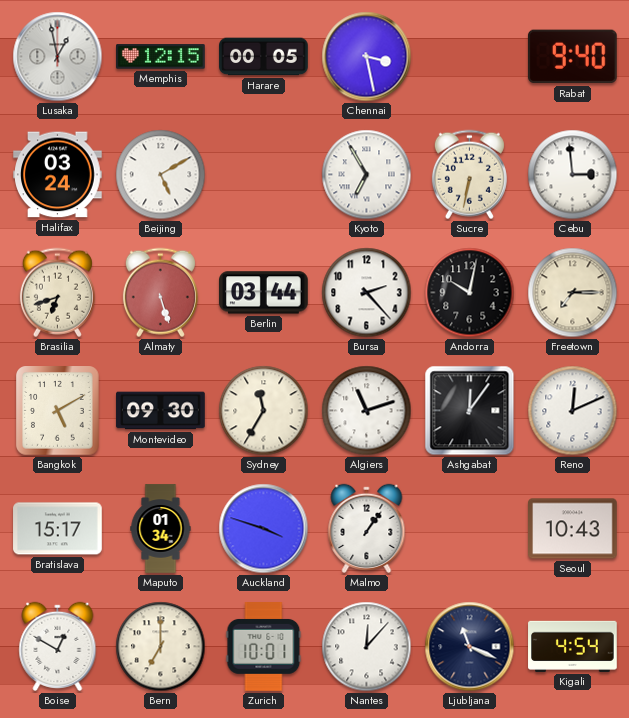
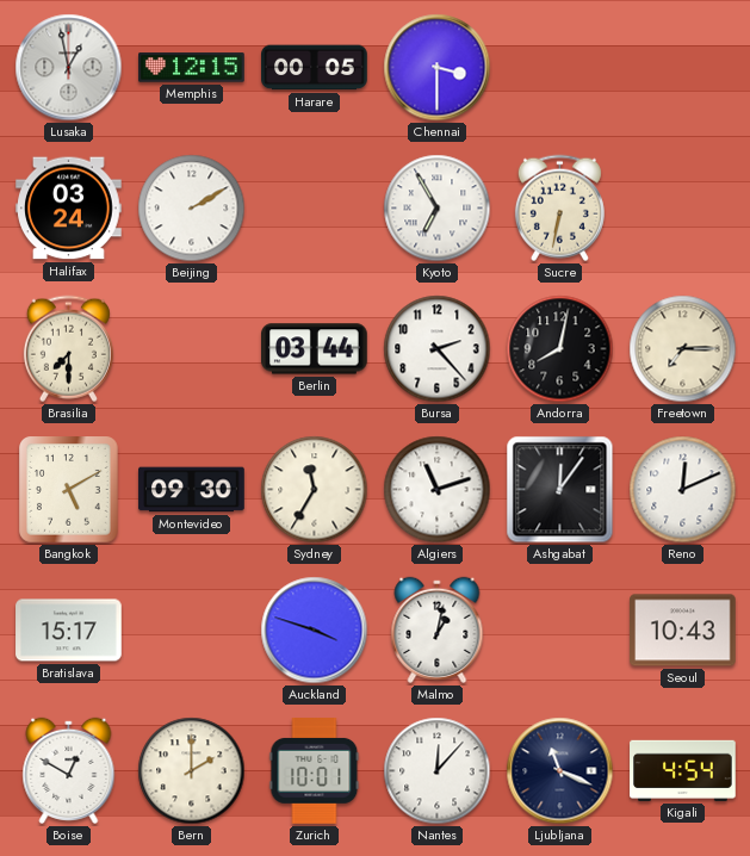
Chennai: 3:28 -> 3:30
Rabat: 9:40 -> none
Beijing: 5:10 -> 2:10
Cebu: 2:59 -> none
Brasilia: 6:42 -> 7:30
Almaty: 5:27 -> none
Andorra: 10:02 -> 8:02
Maputo: 01:34 -> none
Malmo: 1:06 -> 1:02
Bern: 7:00 -> 2:00
